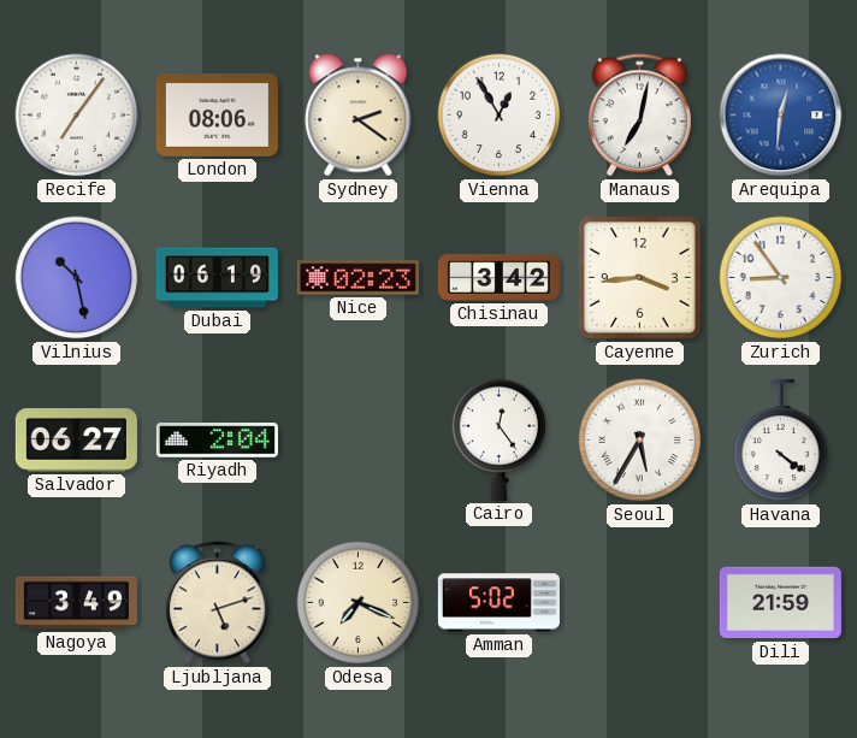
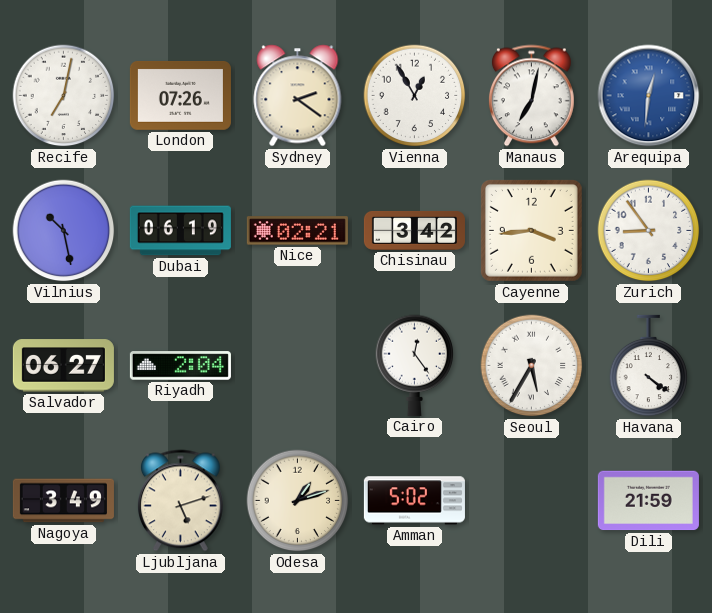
Recife: 7:06 -> 7:02
London: 08:06 -> 07:26
Nice: 02:23 -> 02:21
Odesa: 7:19 -> 1:12
